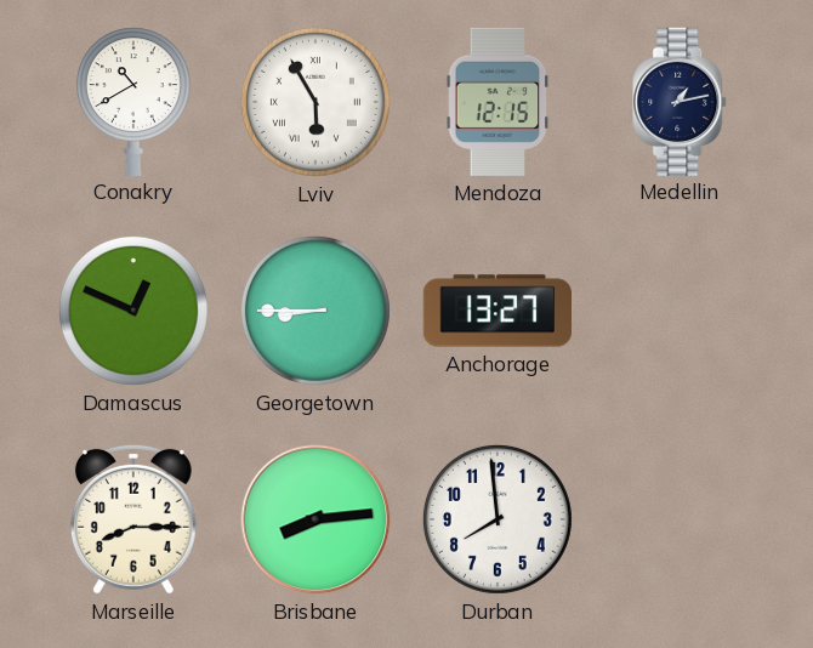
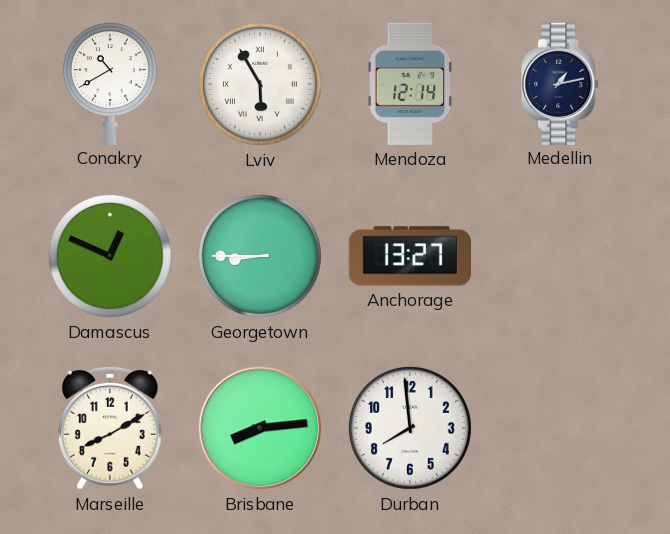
Mendoza: 12:15 -> 12:14
Marseille: 8:15 -> 8:10
